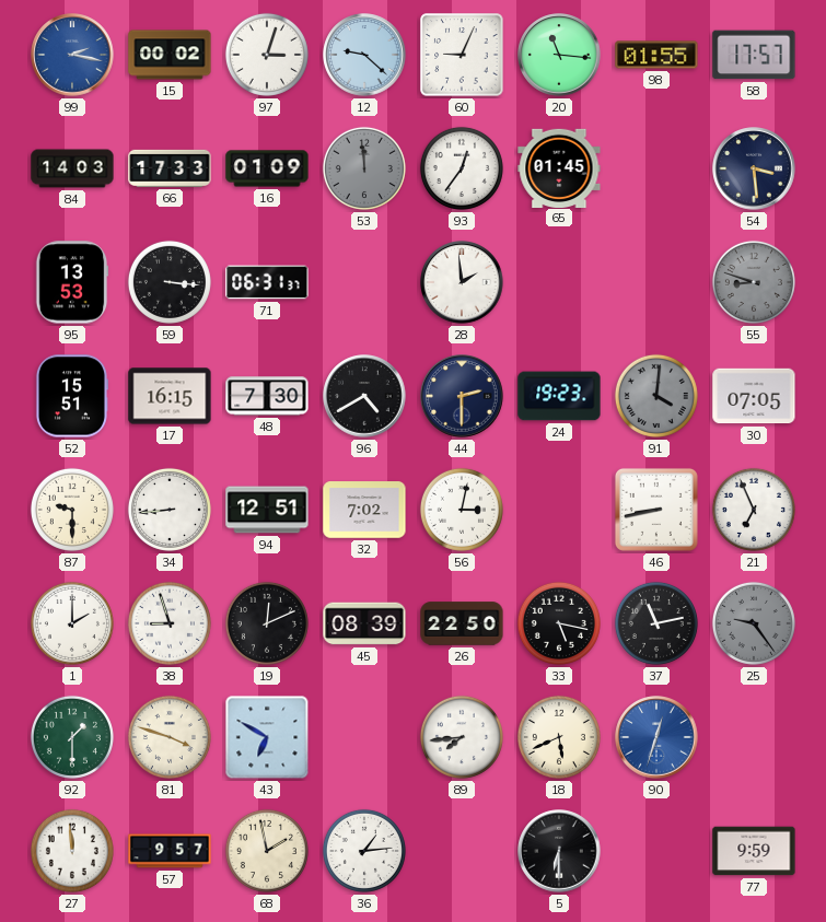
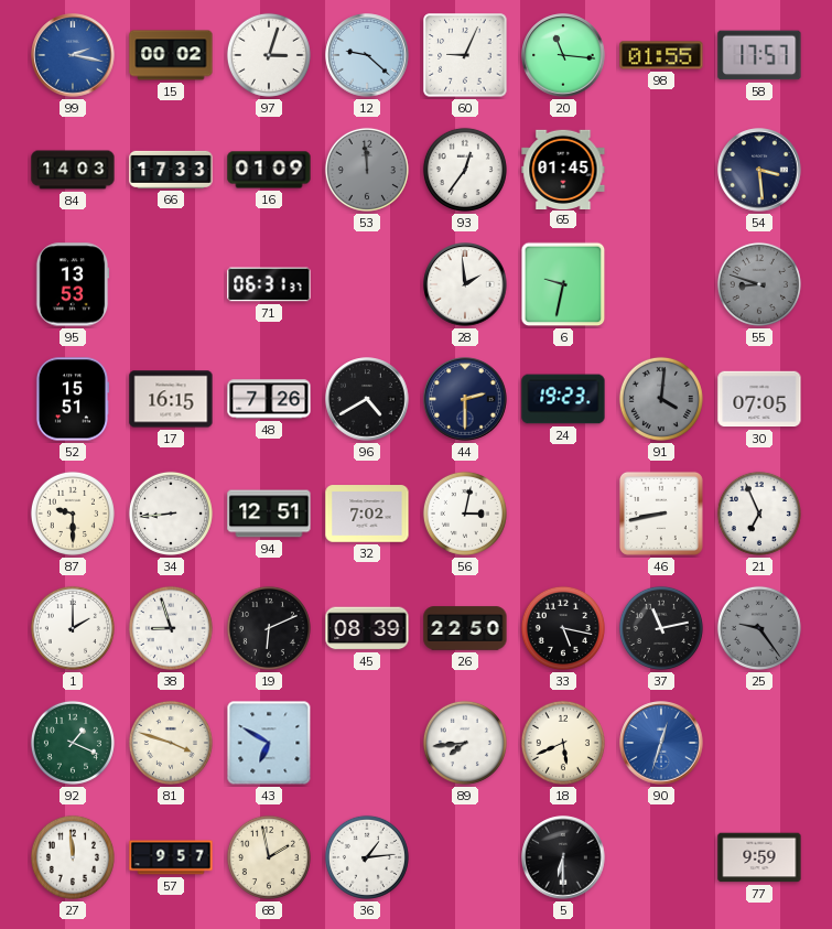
59: 3:16 -> none
6: none -> 9:32
48: 7:30 -> 7:26
19: 12:11 -> 6:11
92: 1:30 -> 1:19
